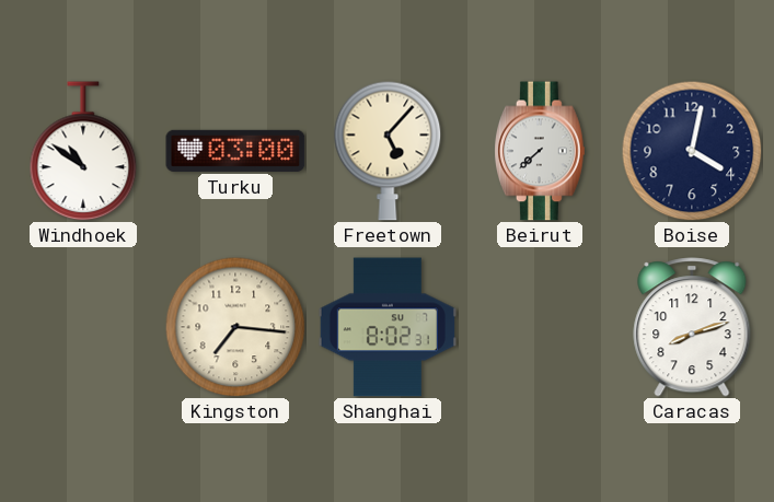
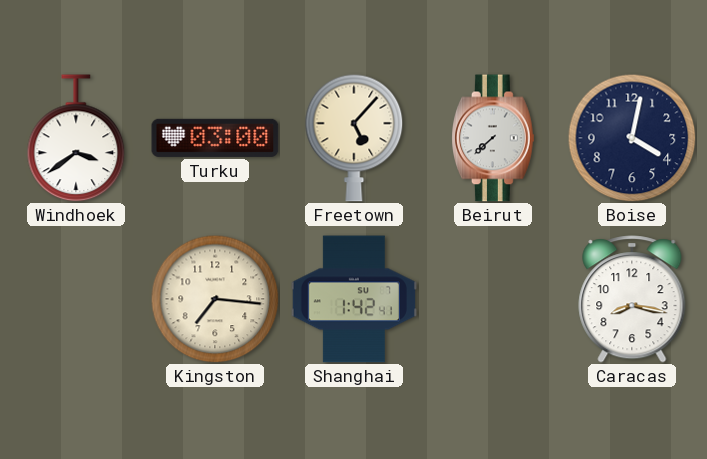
Windhoek: 10:51 -> 3:39
Shanghai: 8:02 -> 1:42
Caracas: 8:12 -> 8:17
